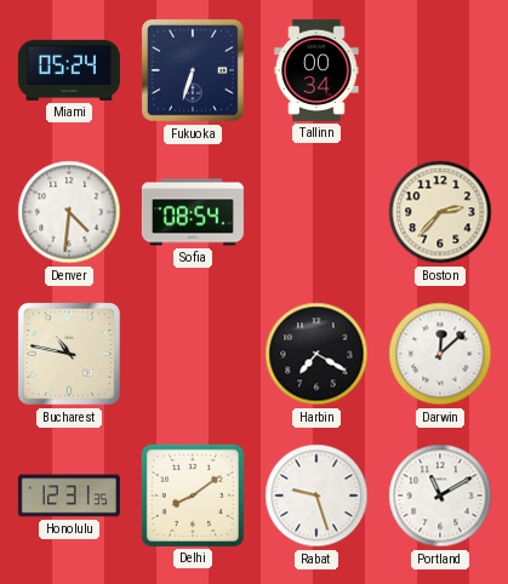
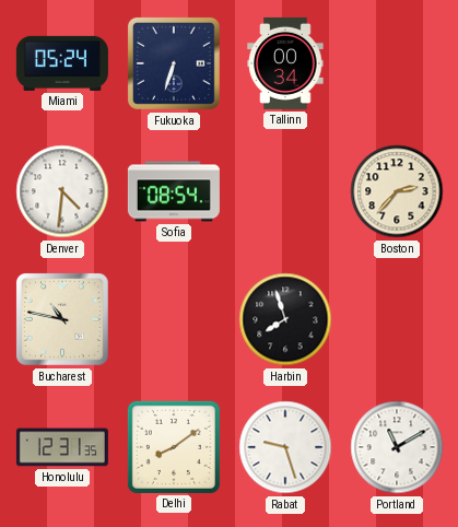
Harbin: 7:20 -> 7:57
Darwin: 12:08 -> none
